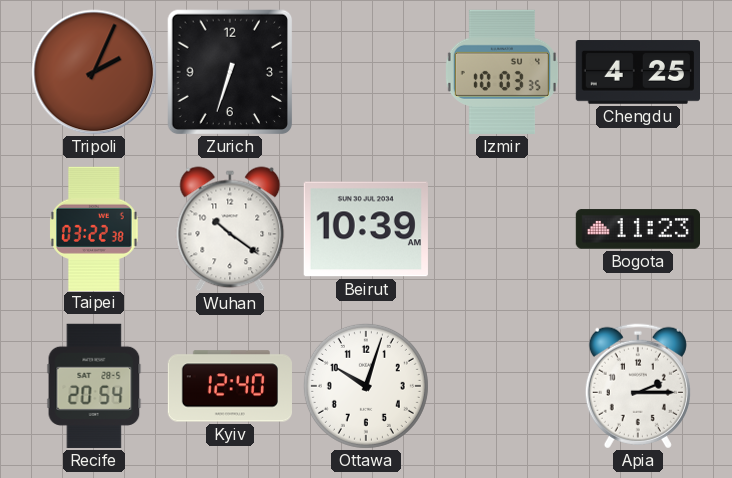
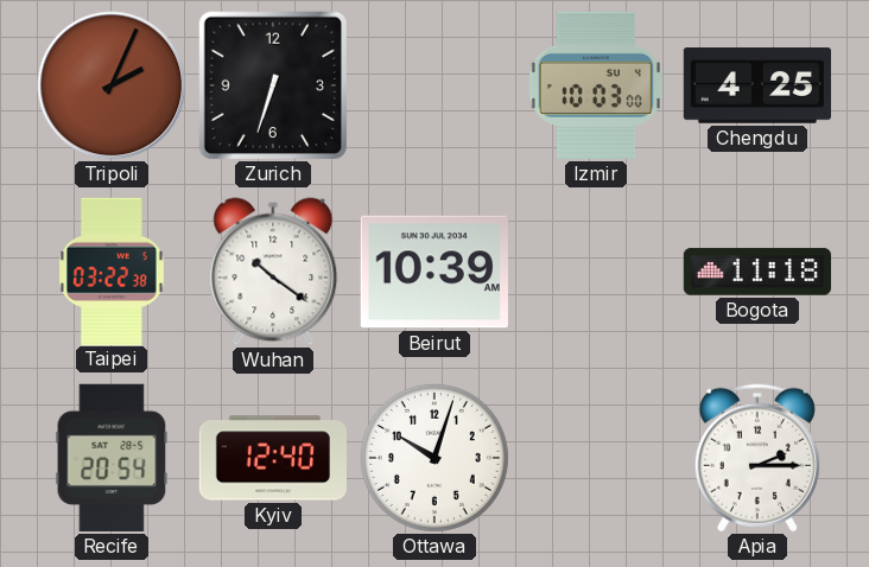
Izmir: 10:03:35 -> 10:03:00
Bogota: 11:23 -> 11:18
